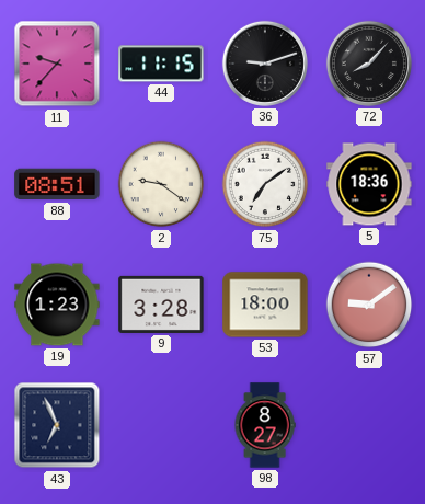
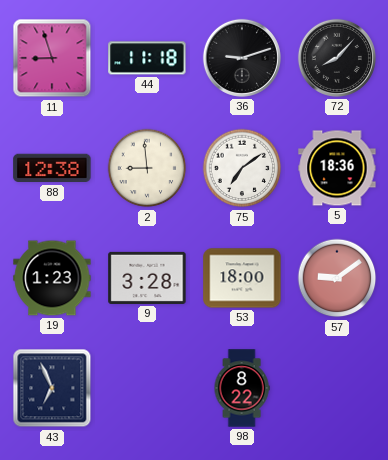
11: 9:37 -> 8:57
44: 11:15 -> 11:18
88: 08:51 -> 12:38
2: 9:21 -> 8:59
98: 8:27 -> 8:22
